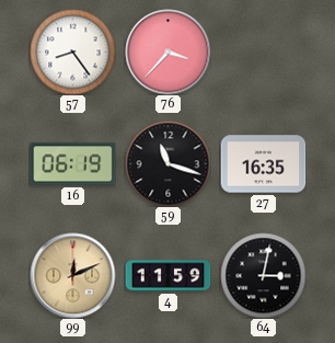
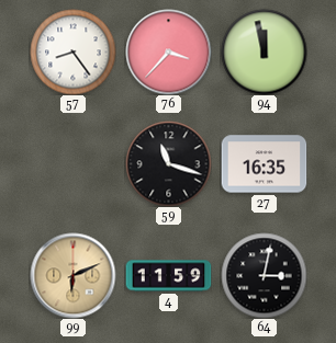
94: none -> 11:58
16: 06:19 -> none
99: 12:11 -> 6:11
